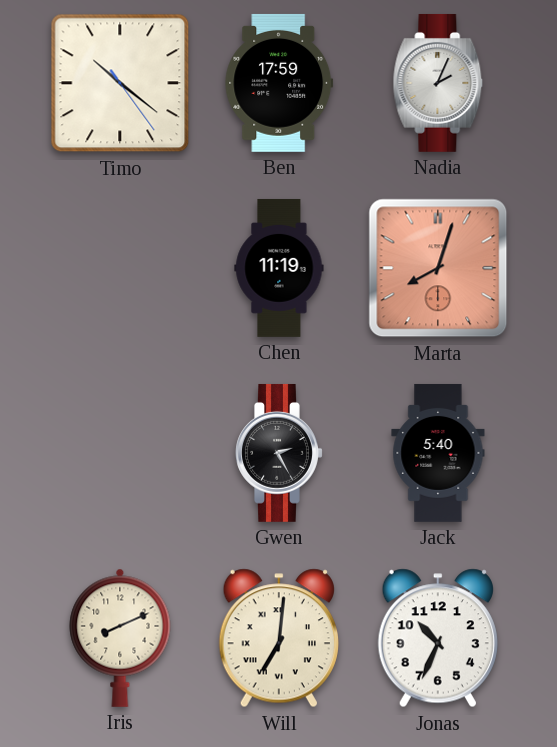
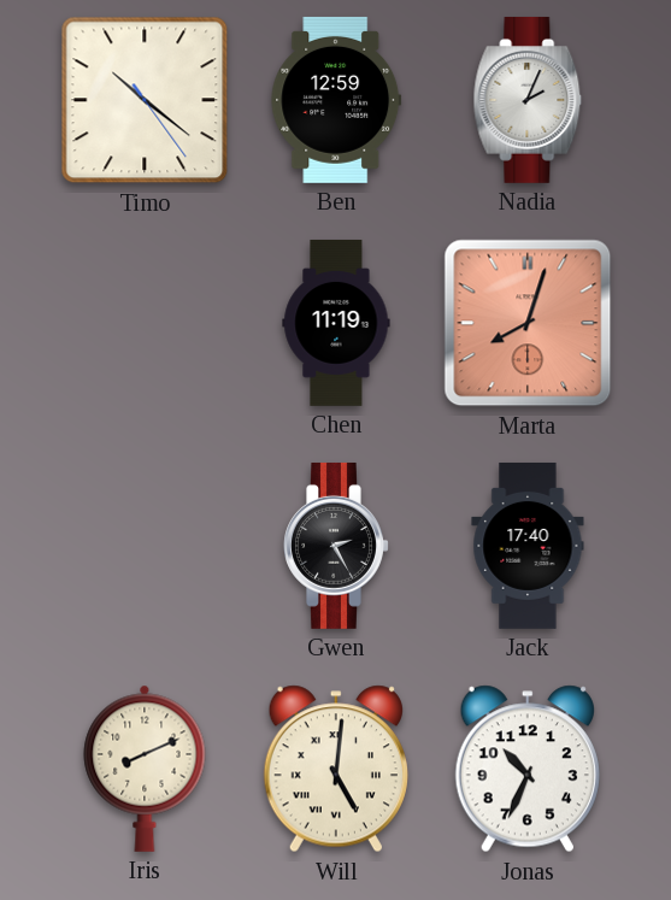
Ben: 17:59 -> 12:59
Jack: 5:40 -> 17:40
Will: 7:01 -> 5:01
